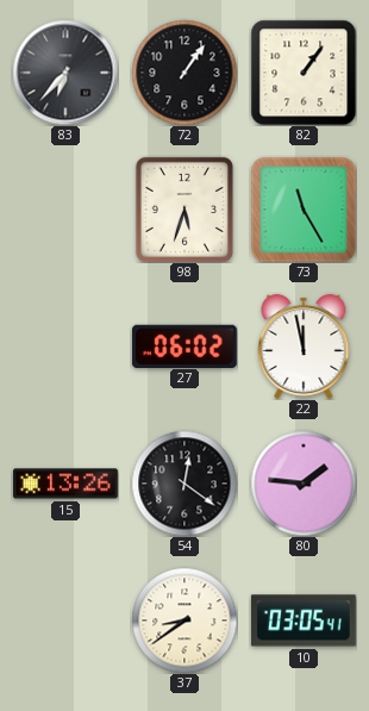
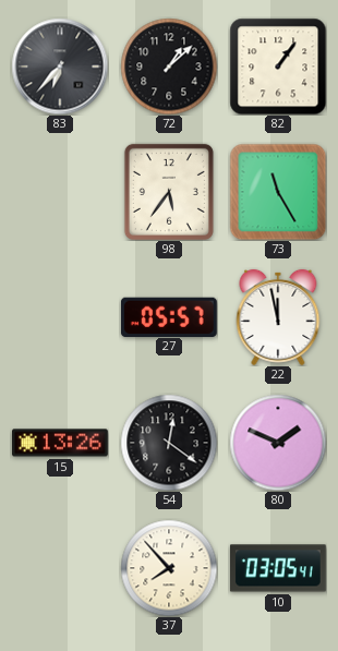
72: 1:06 -> 1:08
98: 5:33 -> 5:36
27: 06:02 -> 05:57
80: 1:46 -> 1:49
37: 8:39 -> 7:53
